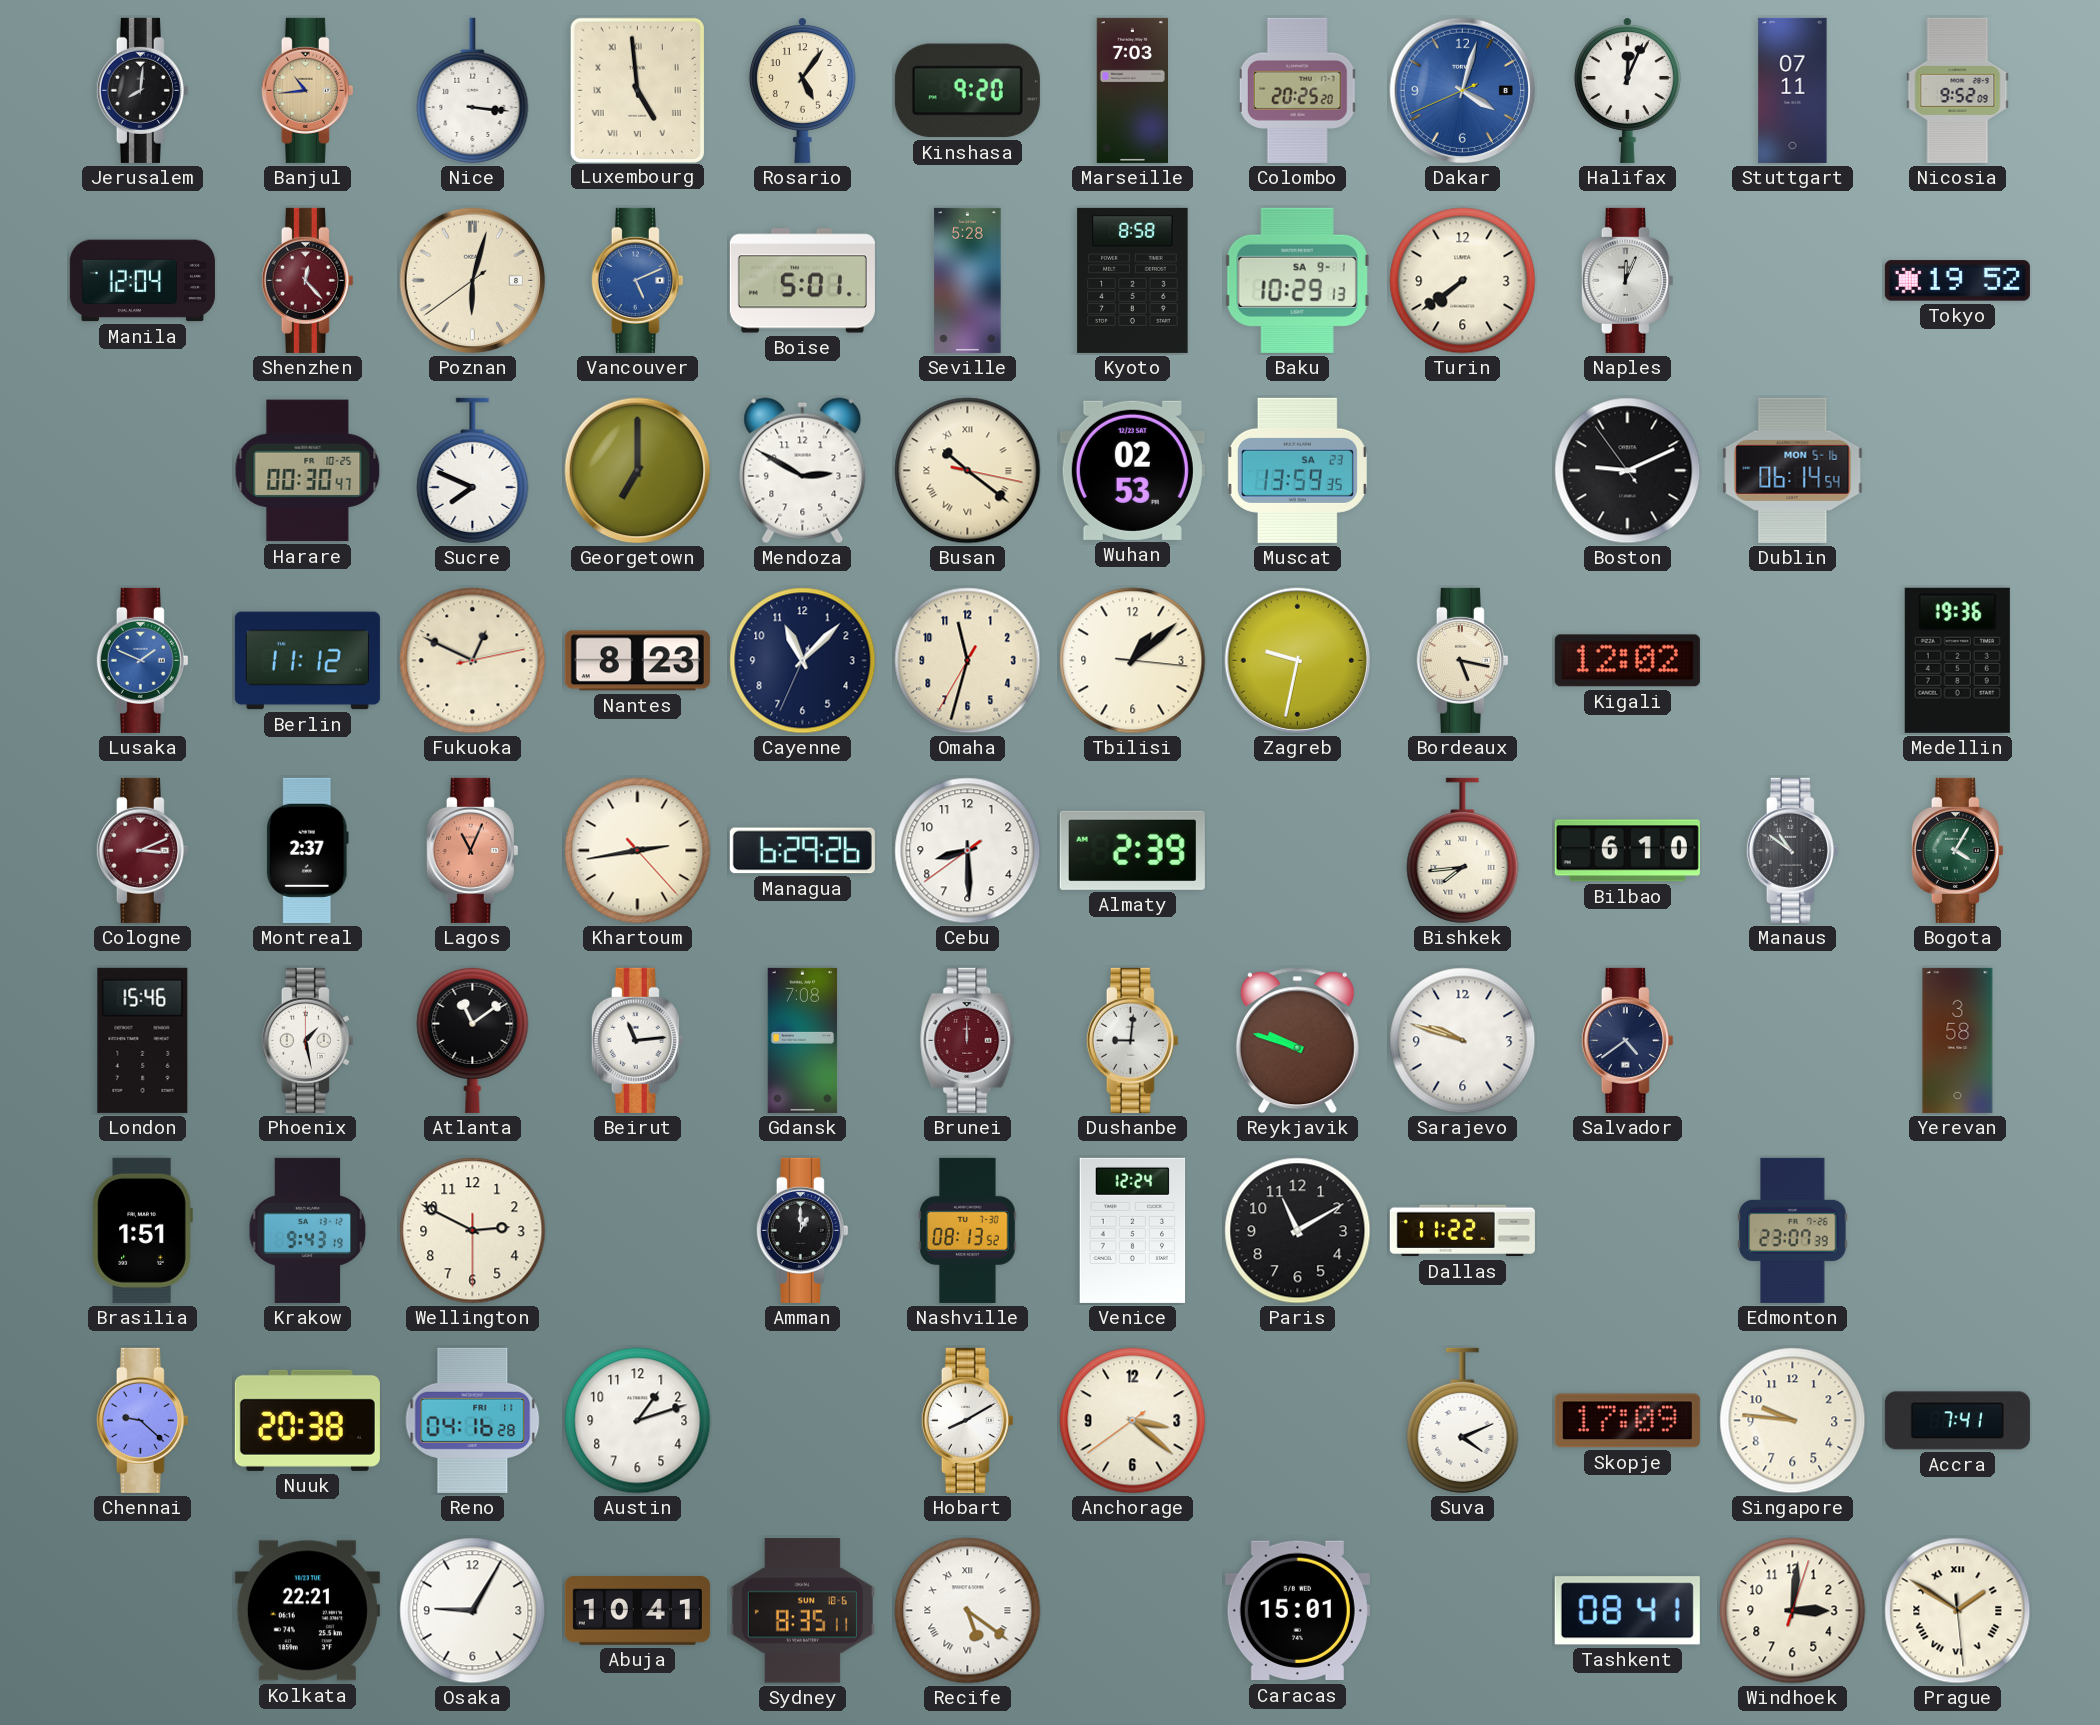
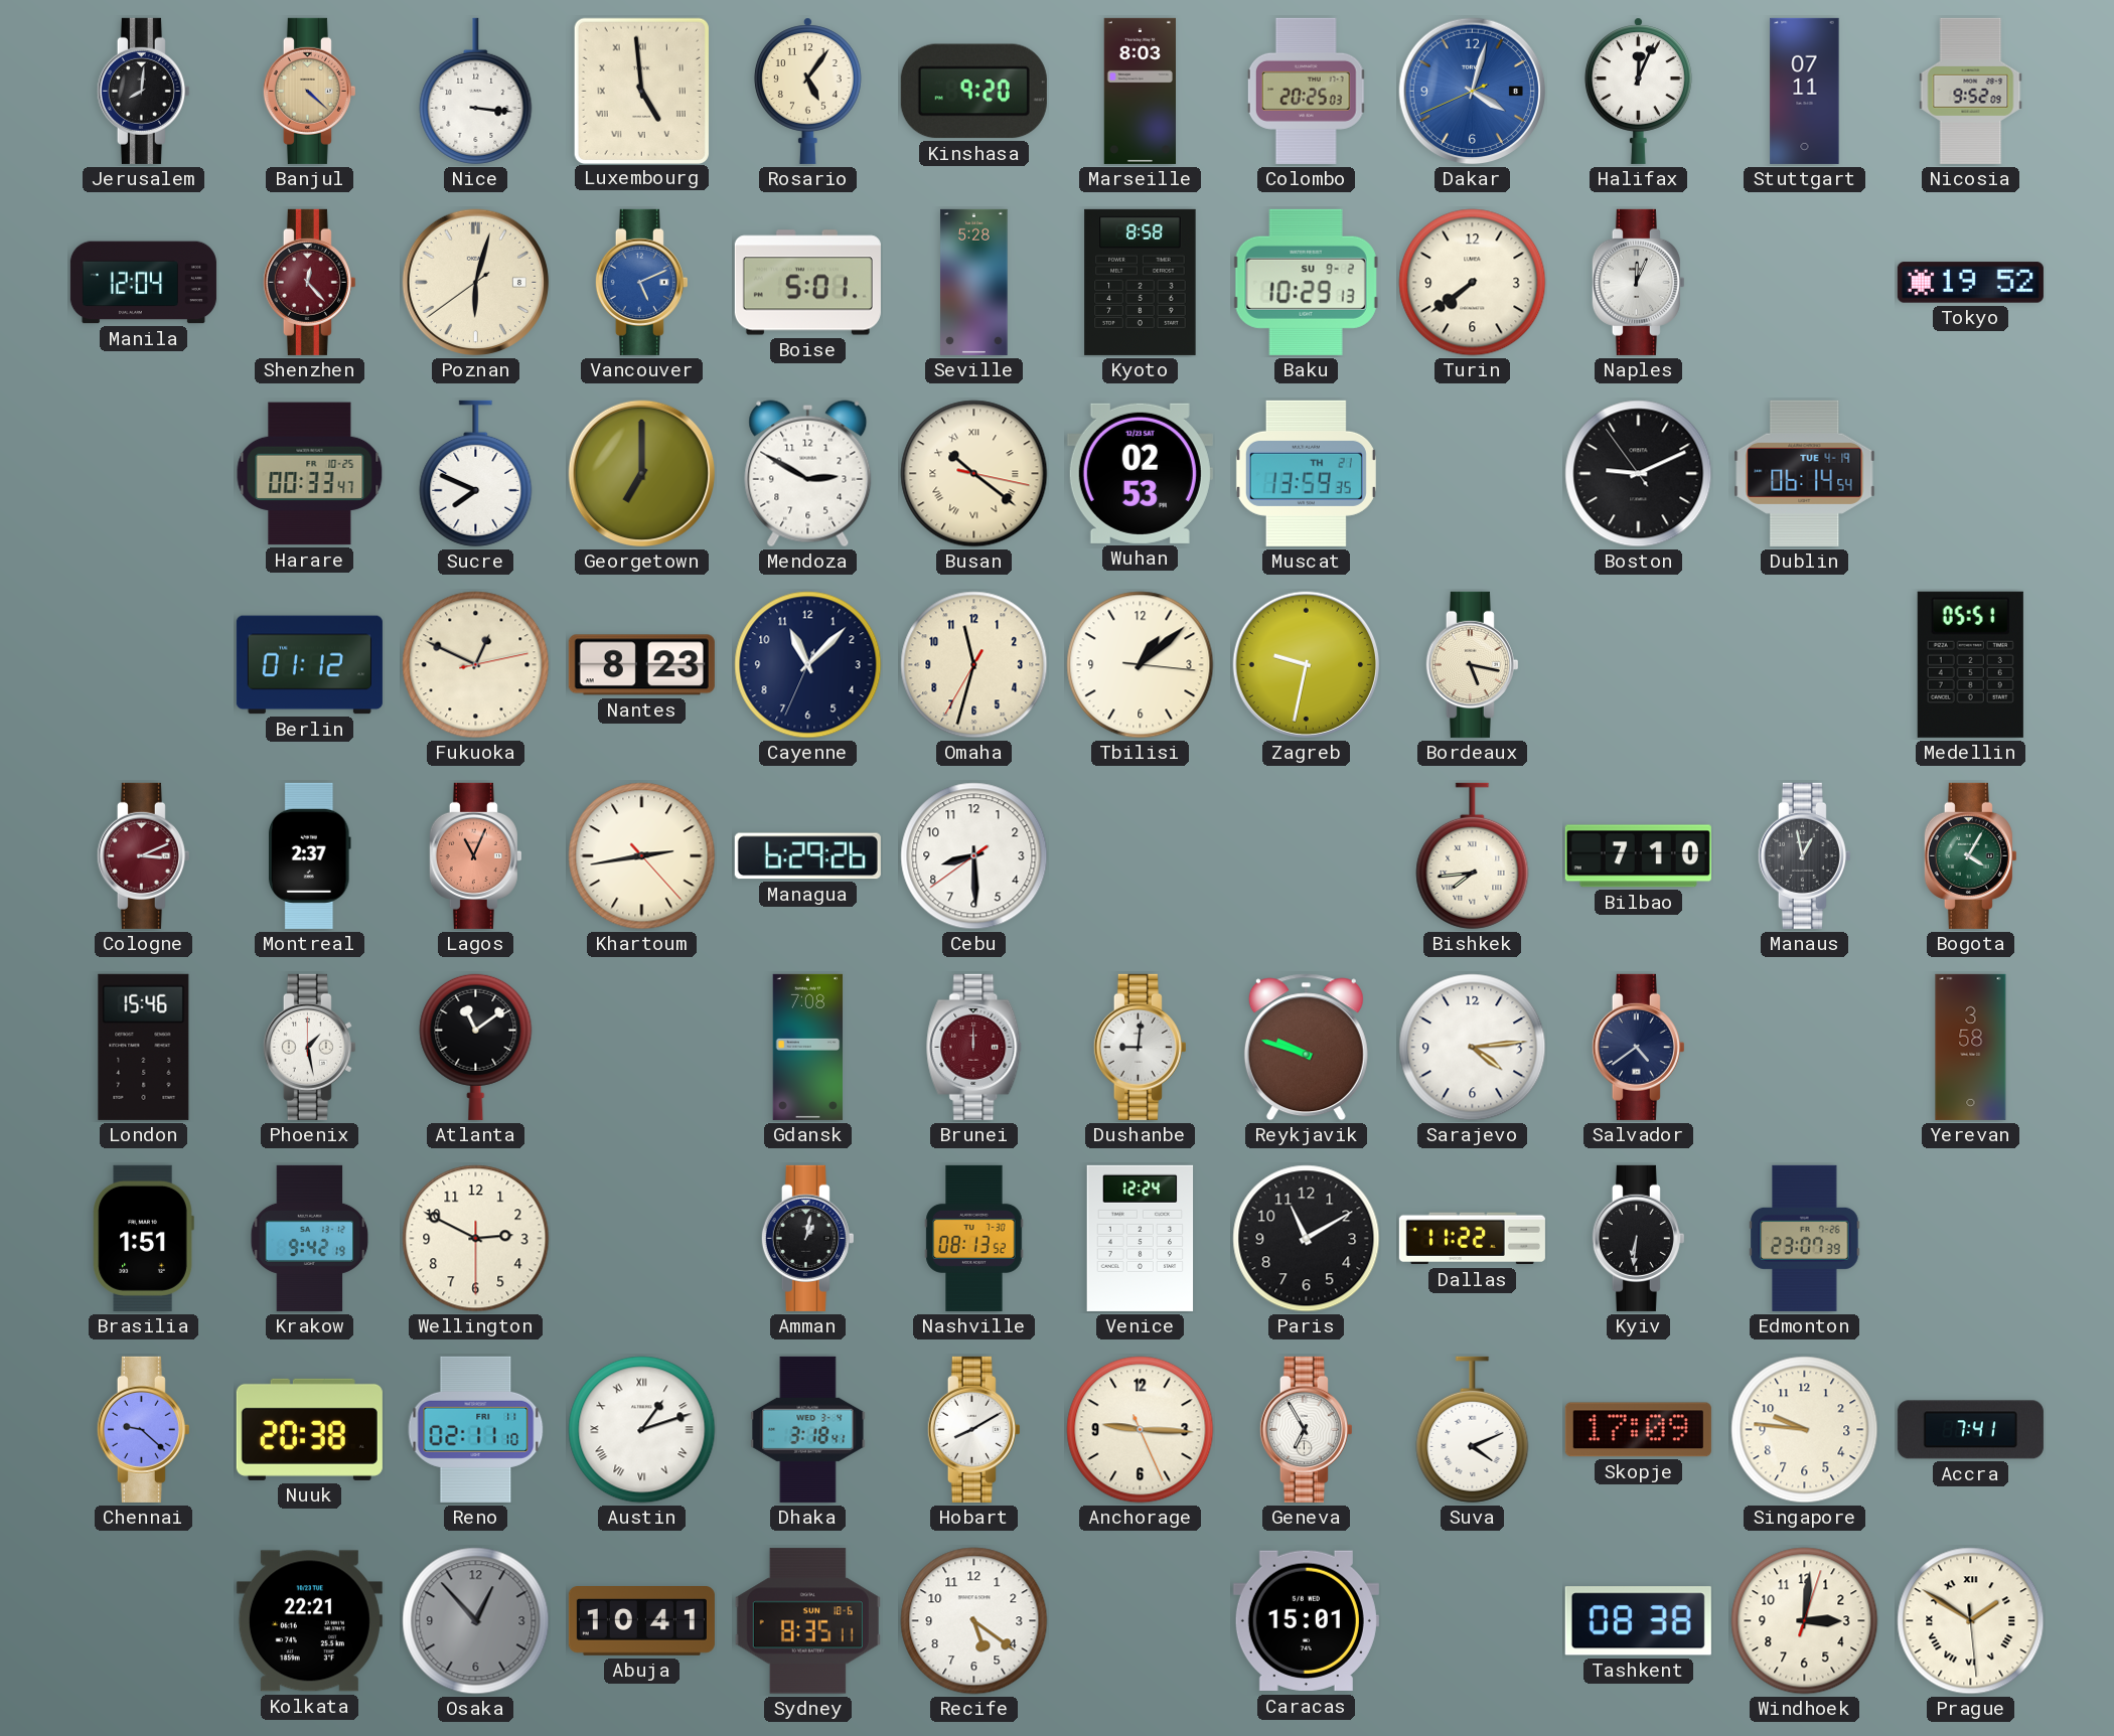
Banjul: 10:44 -> 4:22
Marseille: 7:03 -> 8:03
Colombo: 20:25:20 -> 20:25:03
Baku date: SA 9-1 -> SU 9-2
Harare: 00:30 -> 00:33
Muscat date: SA 23 -> TH 21
Dublin date: MON 5-16 -> TUE 4-19
Lusaka: 1:49 -> none
Berlin: 11:12 -> 01:12
Kigali: 12:02 -> none
Medellin: 19:36 -> 05:51
Almaty: 2:39 -> none
Bilbao: 6:10 -> 7:10
Manaus: 10:51 -> 12:58
Beirut: 11:14 -> none
Sarajevo: 9:48 -> 4:14
Krakow: 9:43 -> 9:42
Amman: 1:00 -> 1:02
Kyiv: none -> 6:31
Reno: 04:16 -> 02:11
Austin numerals: Arabic -> Roman
Dhaka: none -> 3:18
Anchorage: 3:21 -> 9:15
Geneva: none -> 6:55
Osaka: 9:05 -> 12:53
Osaka dial: white -> grey
Recife numerals: Roman -> Arabic
Tashkent: 08:41 -> 08:38
